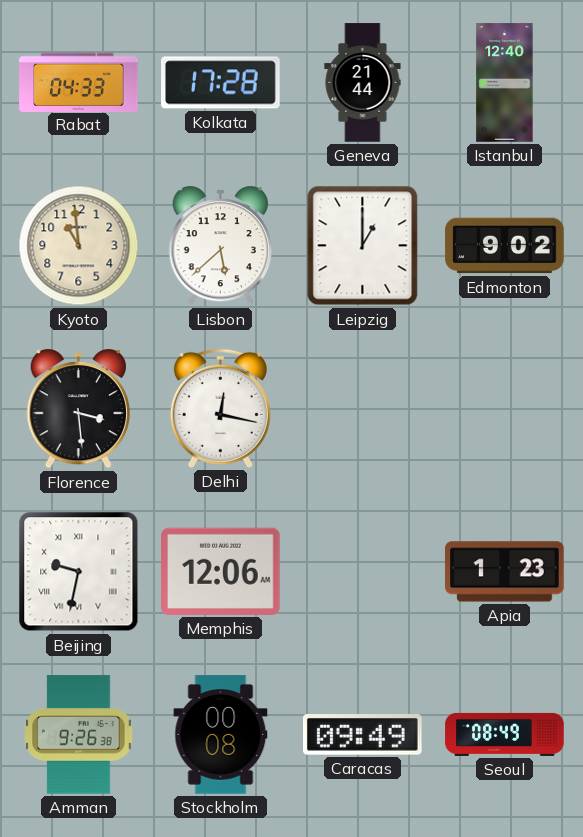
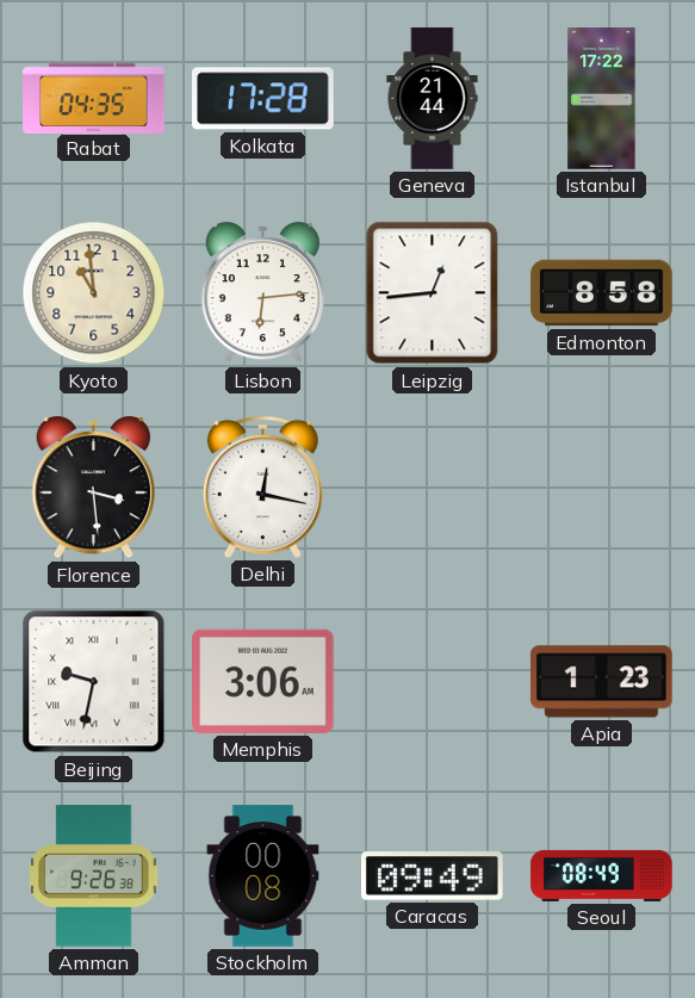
Rabat: 04:33 -> 04:35
Istanbul: 12:40 -> 17:22
Lisbon: 5:38 -> 6:14
Leipzig: 1:00 -> 12:44
Edmonton: 9:02 -> 8:58
Memphis: 12:06 -> 3:06
